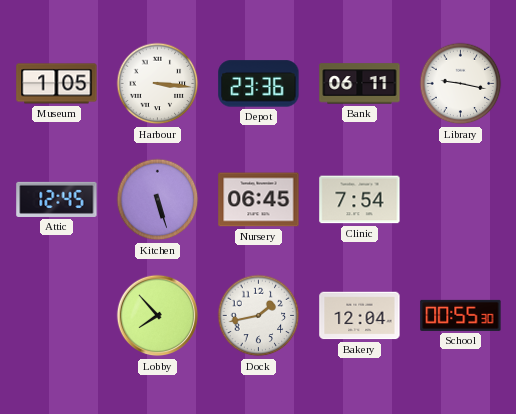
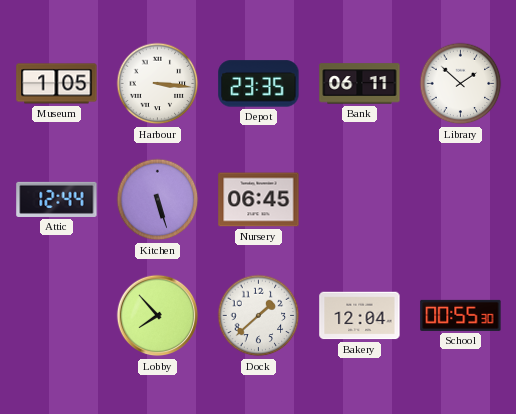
Depot: 23:36 -> 23:35
Library: 9:17 -> 1:52
Attic: 12:45 -> 12:44
Clinic: 7:54 -> none
Dock: 1:43 -> 1:38
